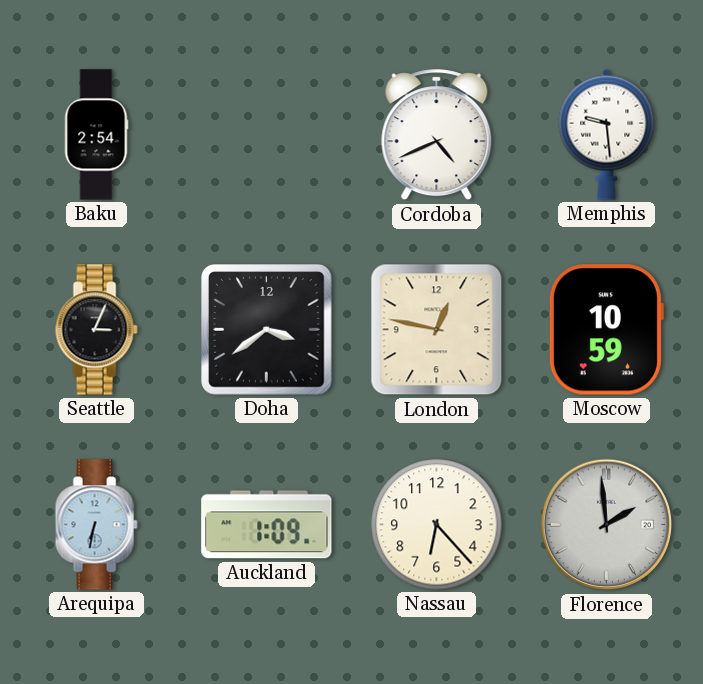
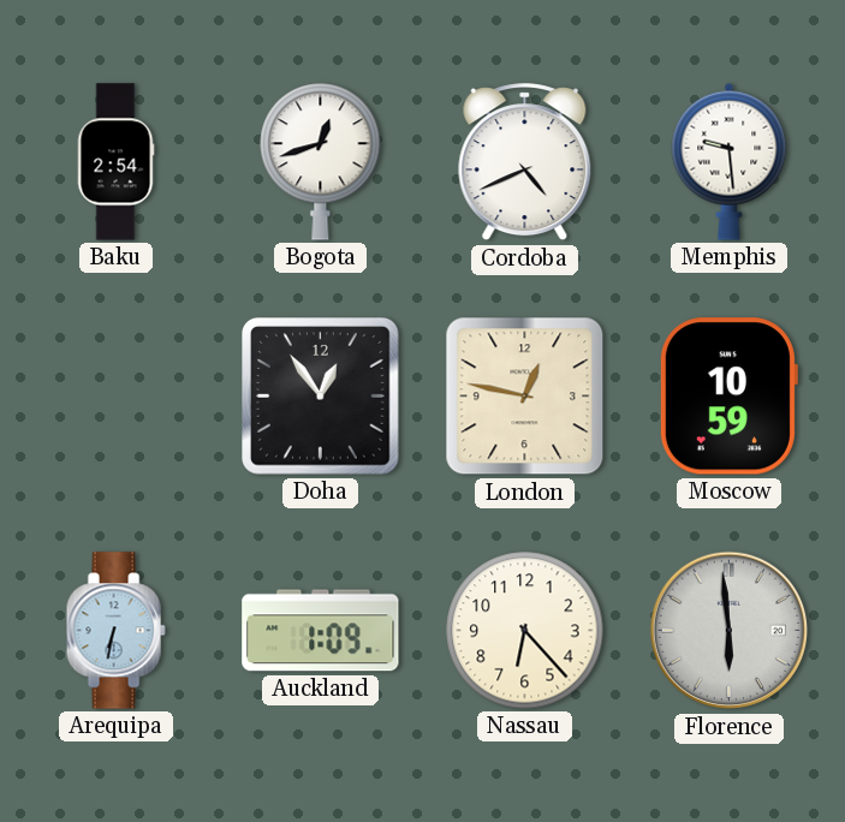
Bogota: none -> 12:42
Seattle: 3:04 -> none
Doha: 3:39 -> 12:54
Florence: 1:59 -> 5:59
